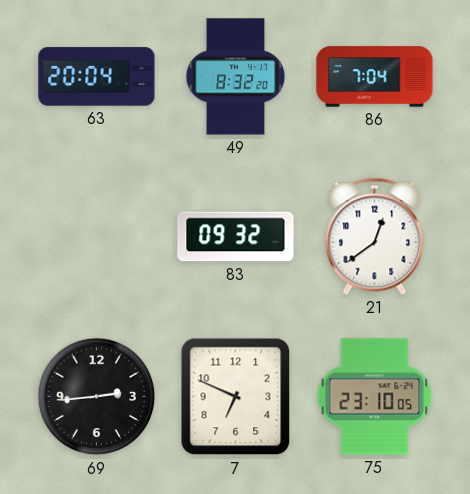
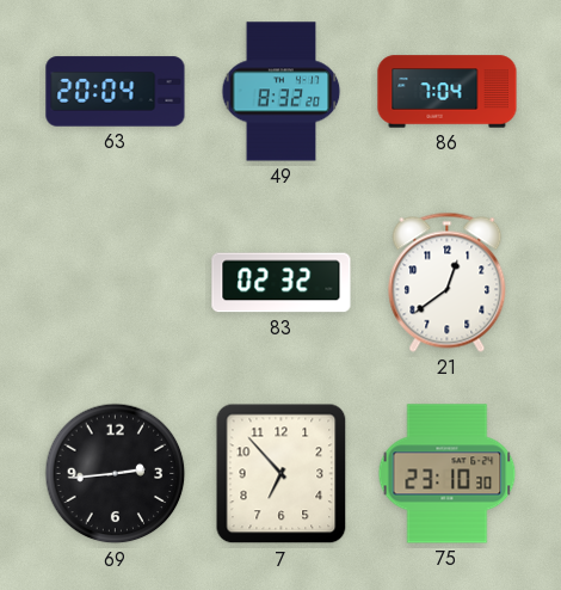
83: 09:32 -> 02:32
7: 6:49 -> 6:53
75: 23:10:05 -> 23:10:30
